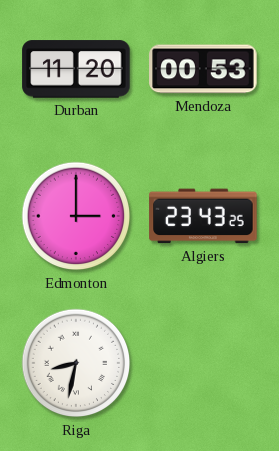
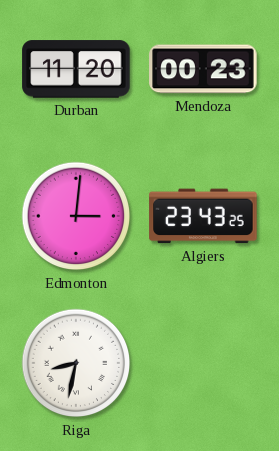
Mendoza: 00:53 -> 00:23
Edmonton: 3:00 -> 3:01
